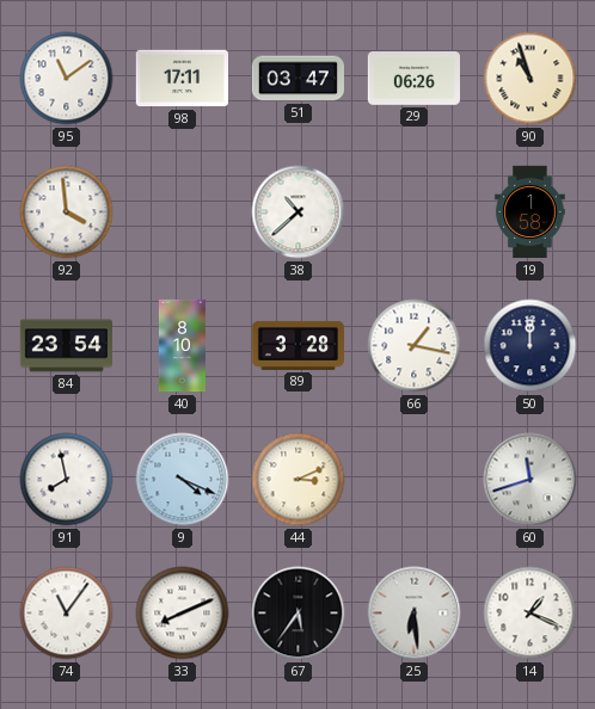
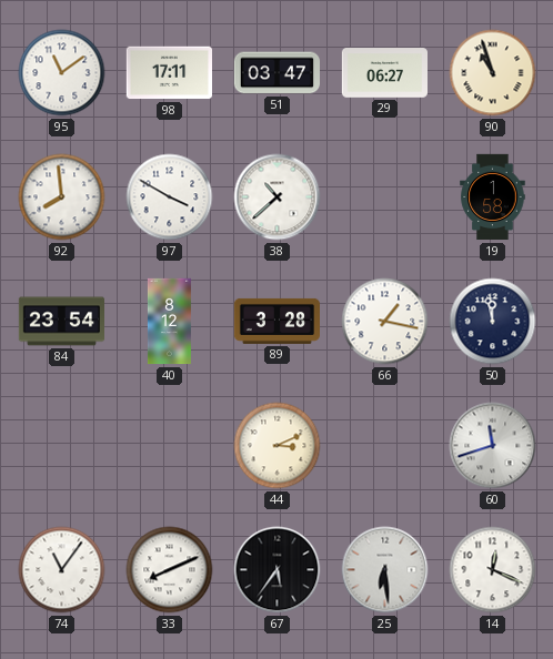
29: 06:26 -> 06:27
92: 3:59 -> 7:59
97: none -> 3:50
40: 8:10 -> 8:12
50: 12:00 -> 11:58
91: 7:58 -> none
9: 4:19 -> none
14: 1:19 -> 12:19
